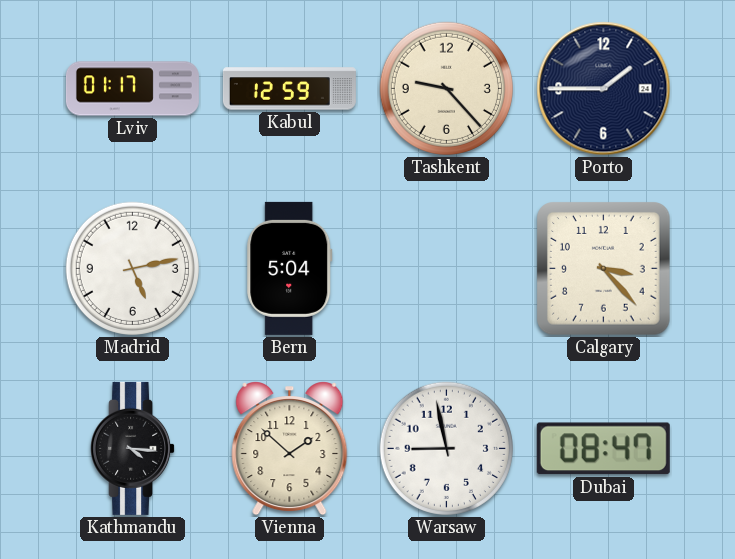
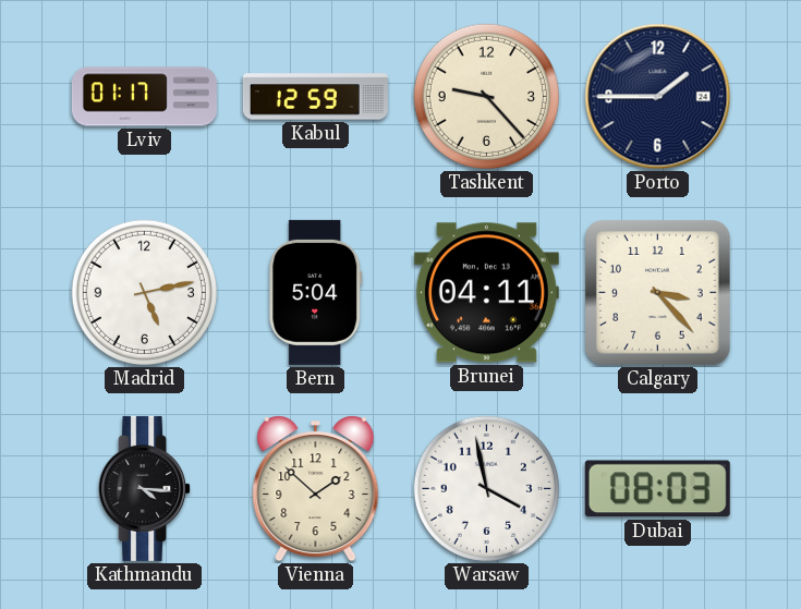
Brunei: none -> 04:11
Warsaw: 8:58 -> 3:58
Dubai: 08:47 -> 08:03
